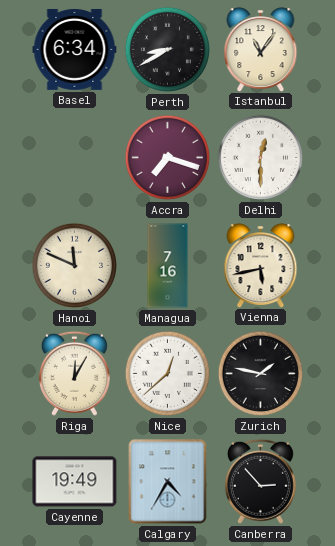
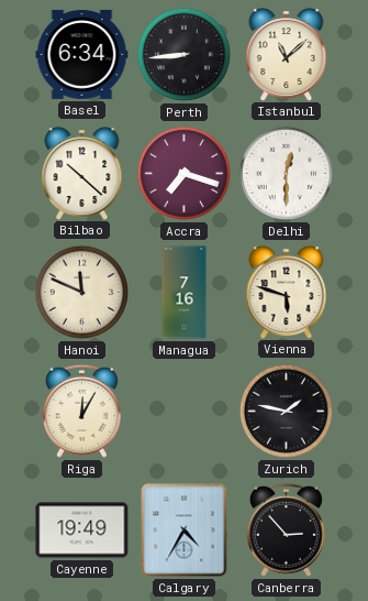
Perth: 8:40 -> 8:44
Istanbul: 11:06 -> 11:08
Bilbao: none -> 10:22
Vienna: 5:43 -> 5:48
Nice: 12:38 -> none
